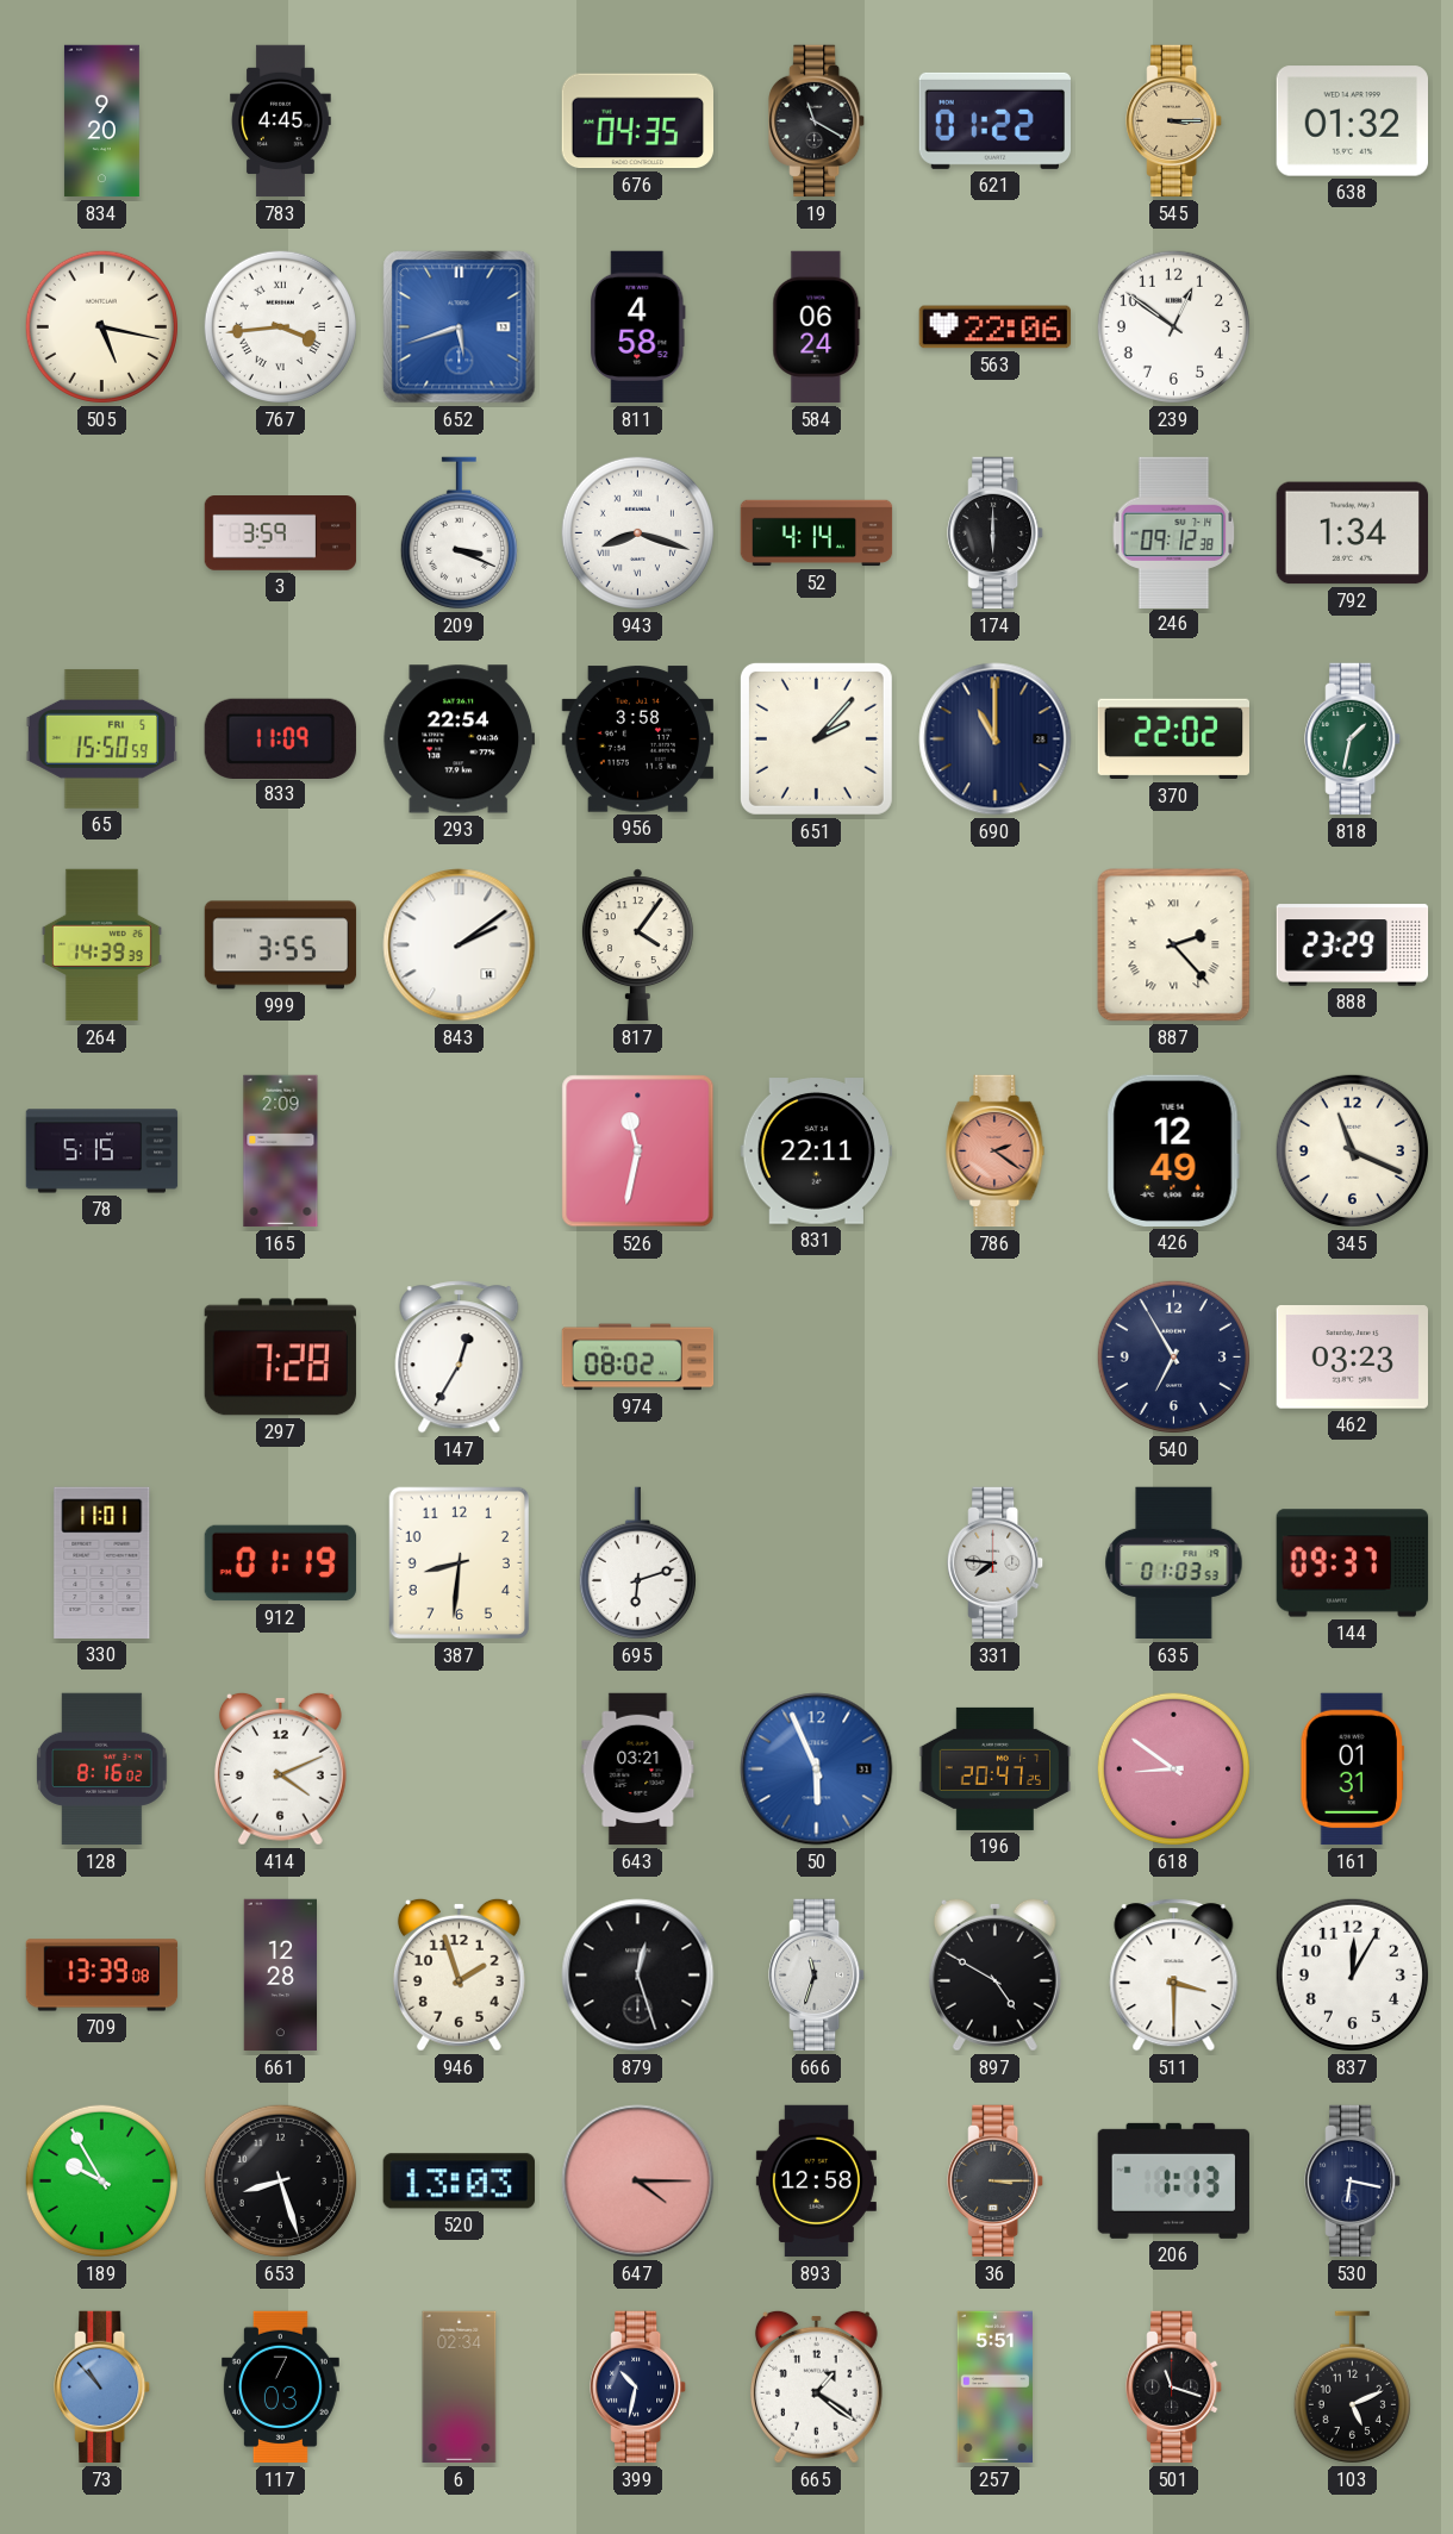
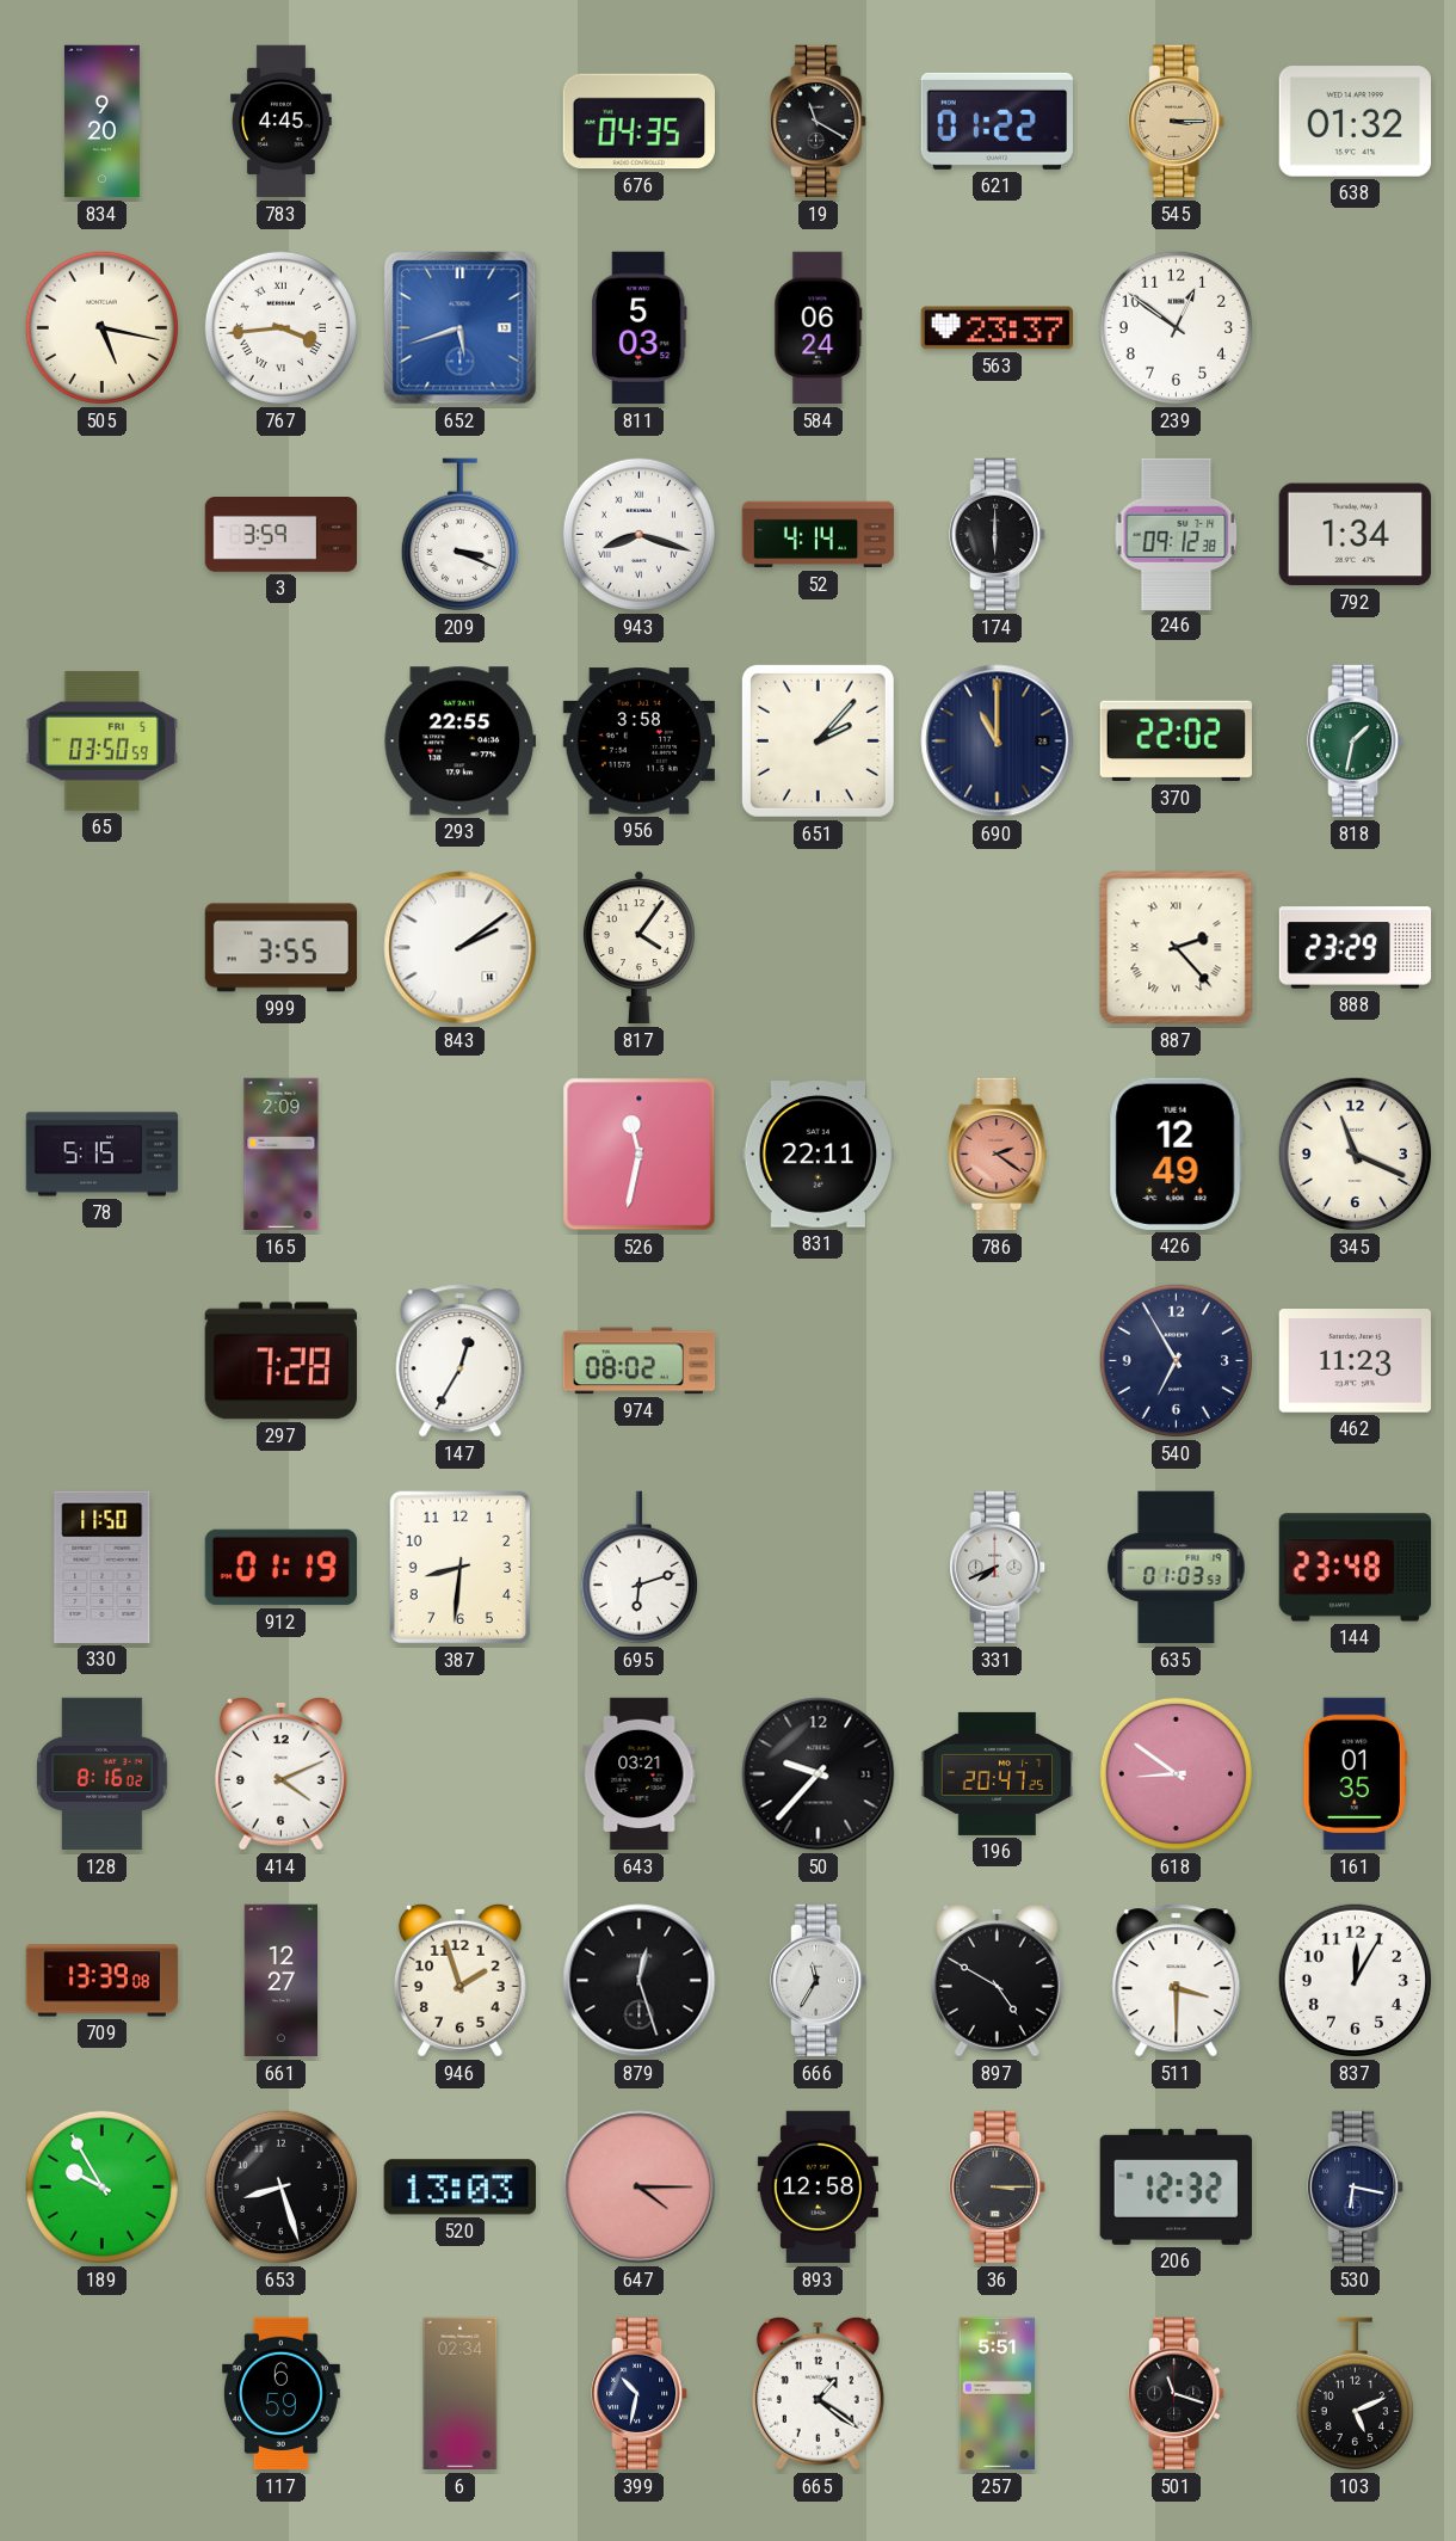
811: 4:58 -> 5:03
563: 22:06 -> 23:37
65: 15:50 -> 03:50
833: 11:09 -> none
293: 22:54 -> 22:55
264: 14:39 -> none
462: 03:23 -> 11:23
330: 11:01 -> 11:50
331: 7:46 -> 7:41
144: 09:37 -> 23:48
50: 5:56 -> 9:37
50 dial: blue -> black
161: 01:31 -> 01:35
661: 12:28 -> 12:27
666: 11:33 -> 11:35
206: 1:13 -> 12:32
73: 10:53 -> none
117: 7:03 -> 6:59
